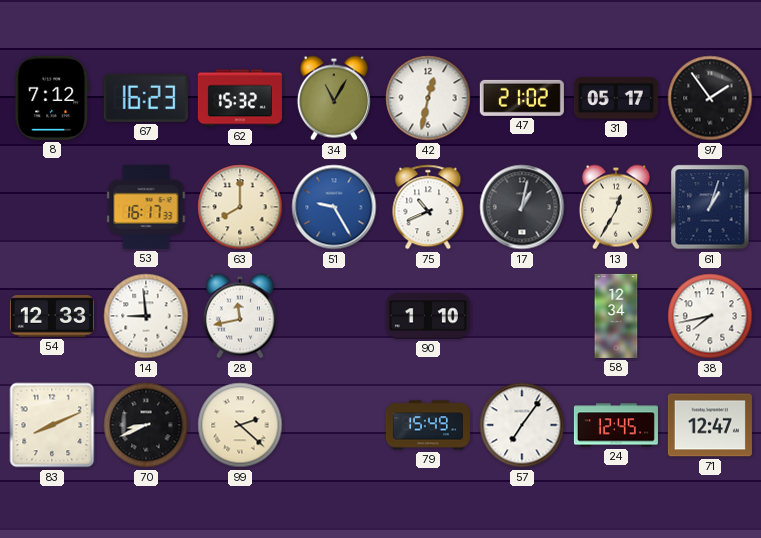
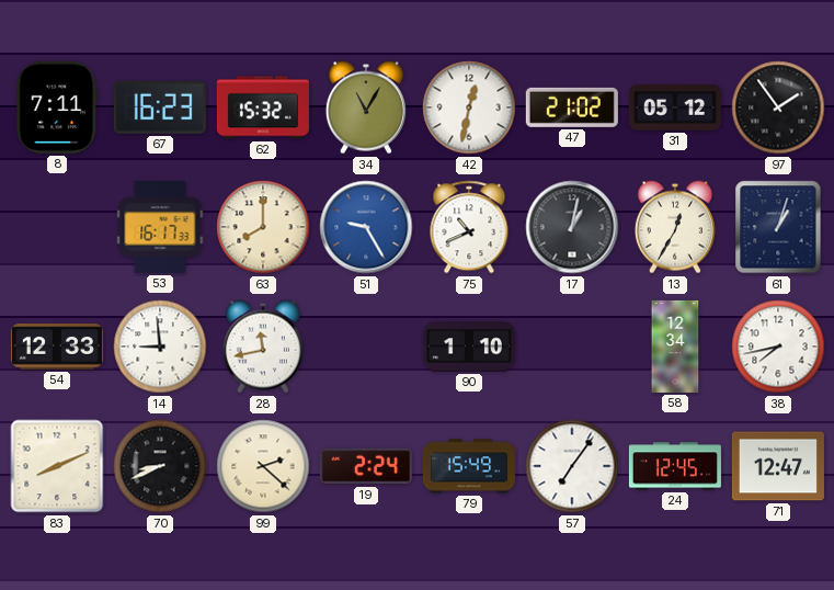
8: 7:12 -> 7:11
31: 05:17 -> 05:12
19: none -> 2:24
